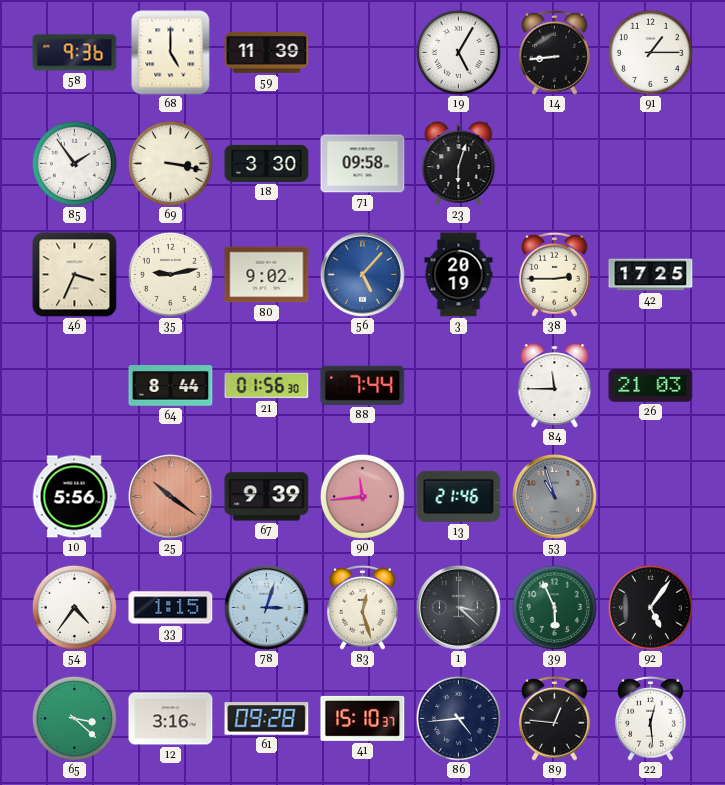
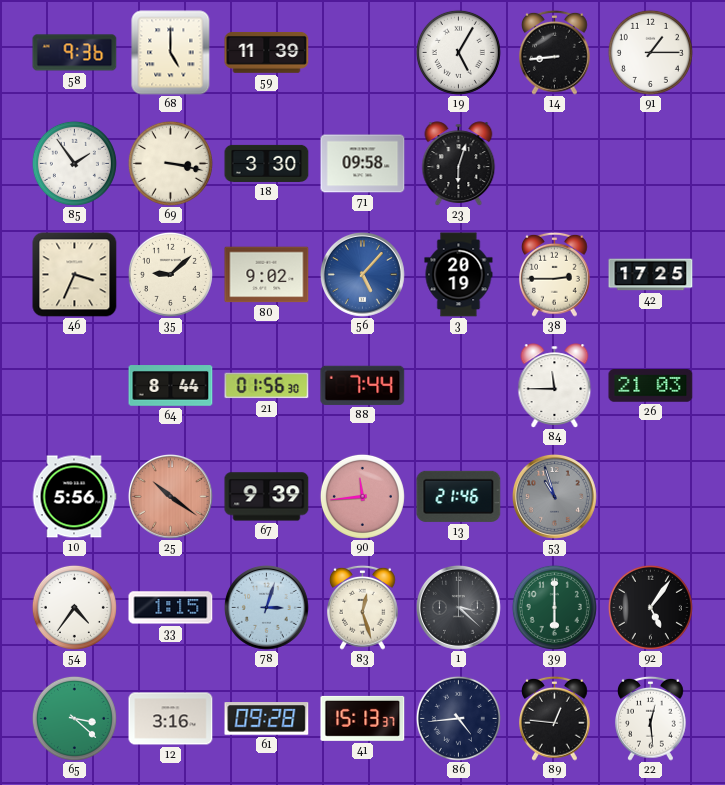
35: 9:13 -> 9:08
39: 5:56 -> 6:00
41: 15:10 -> 15:13
